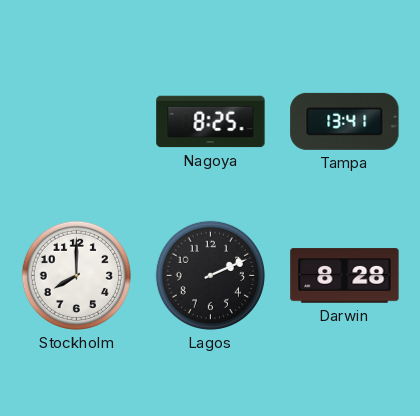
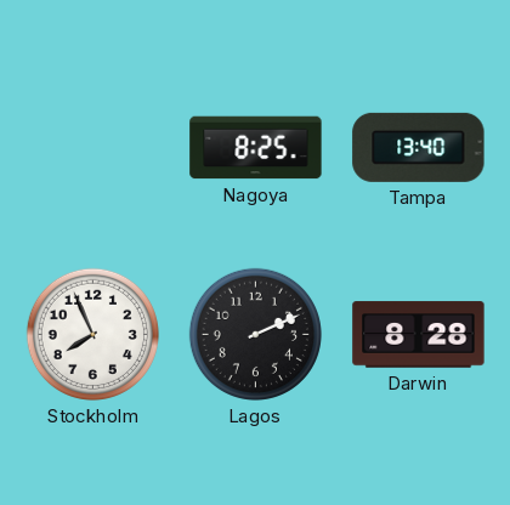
Tampa: 13:41 -> 13:40
Stockholm: 8:00 -> 7:56
